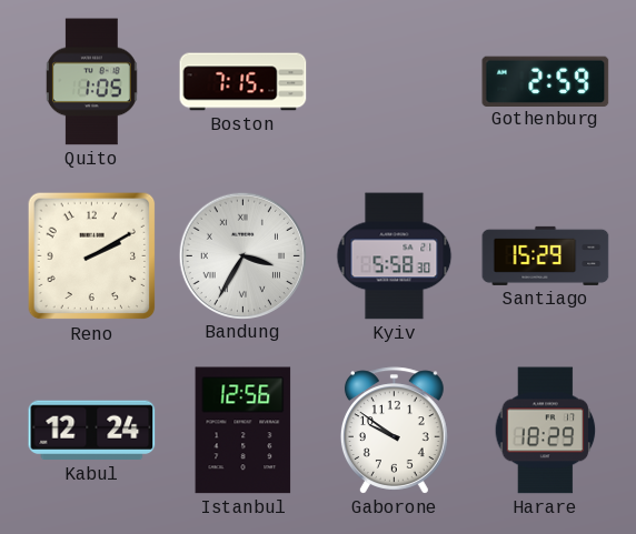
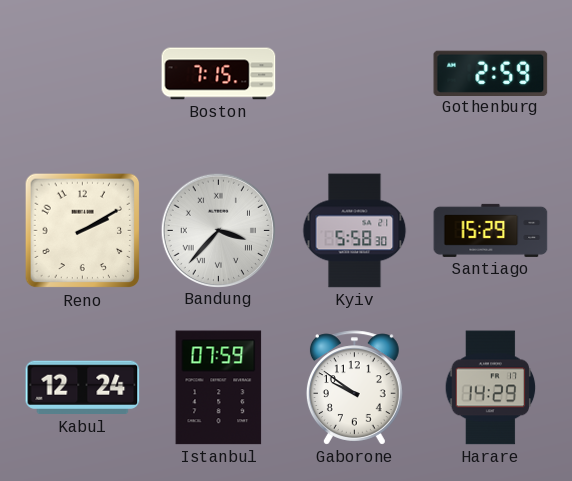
Quito: 1:05 -> none
Bandung: 3:35 -> 3:37
Istanbul: 12:56 -> 07:59
Harare: 18:29 -> 14:29
